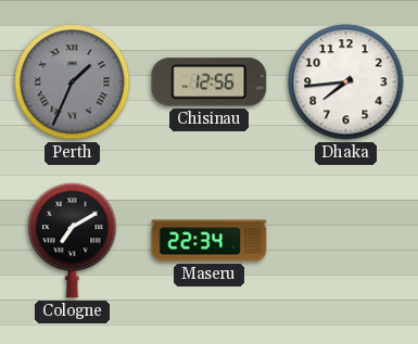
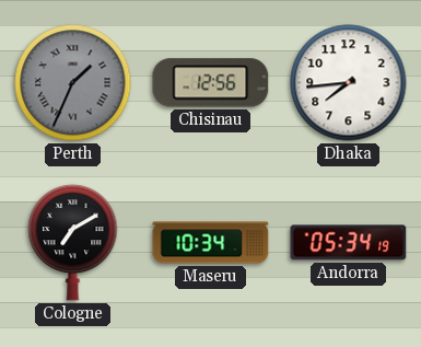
Maseru: 22:34 -> 10:34
Andorra: none -> 05:34
